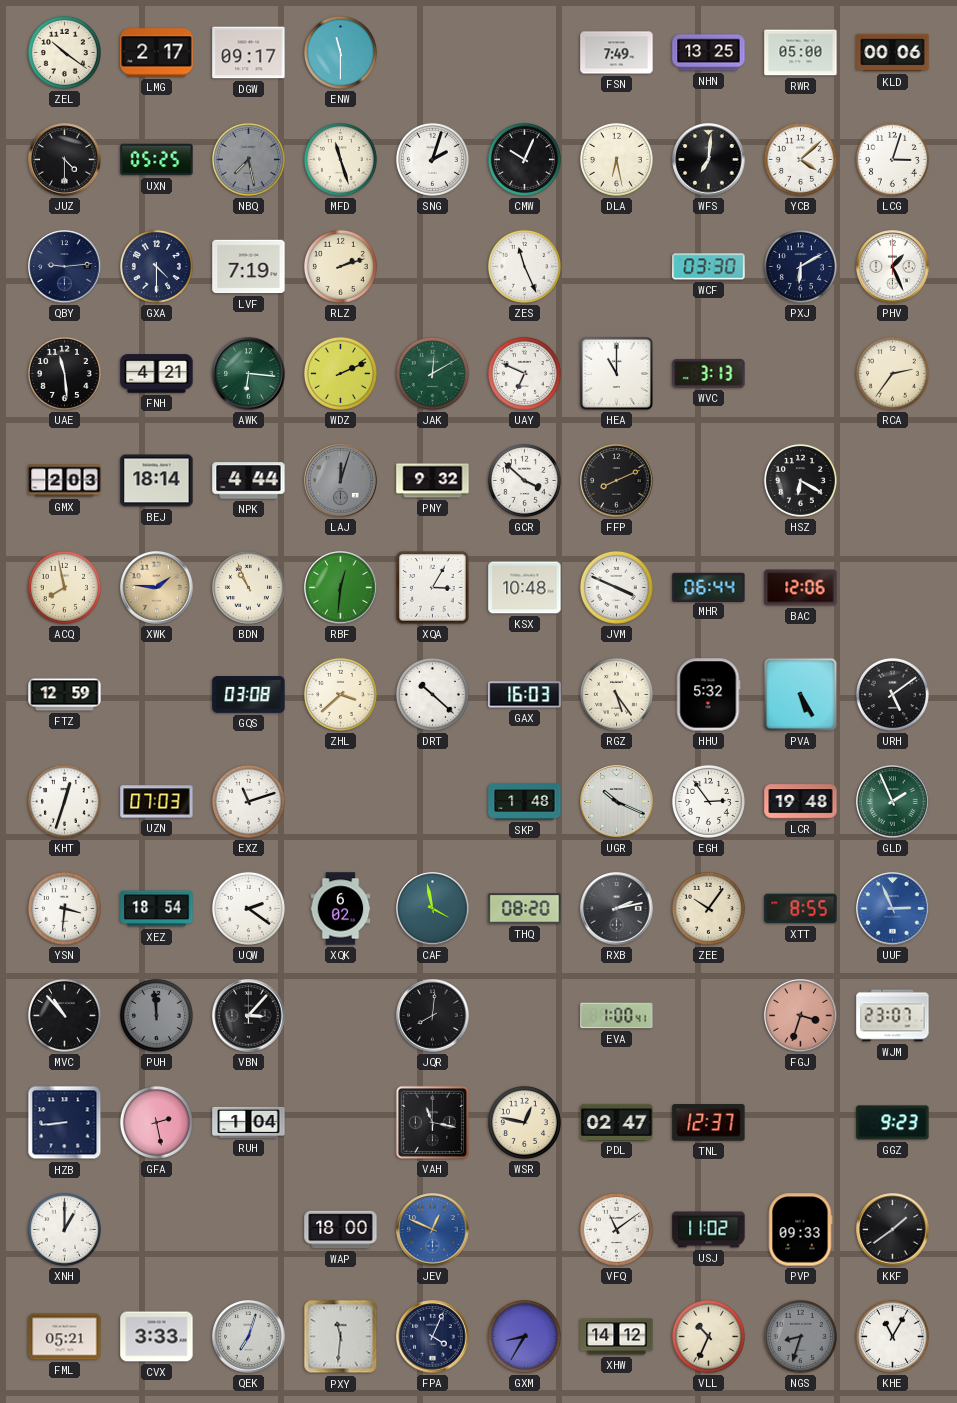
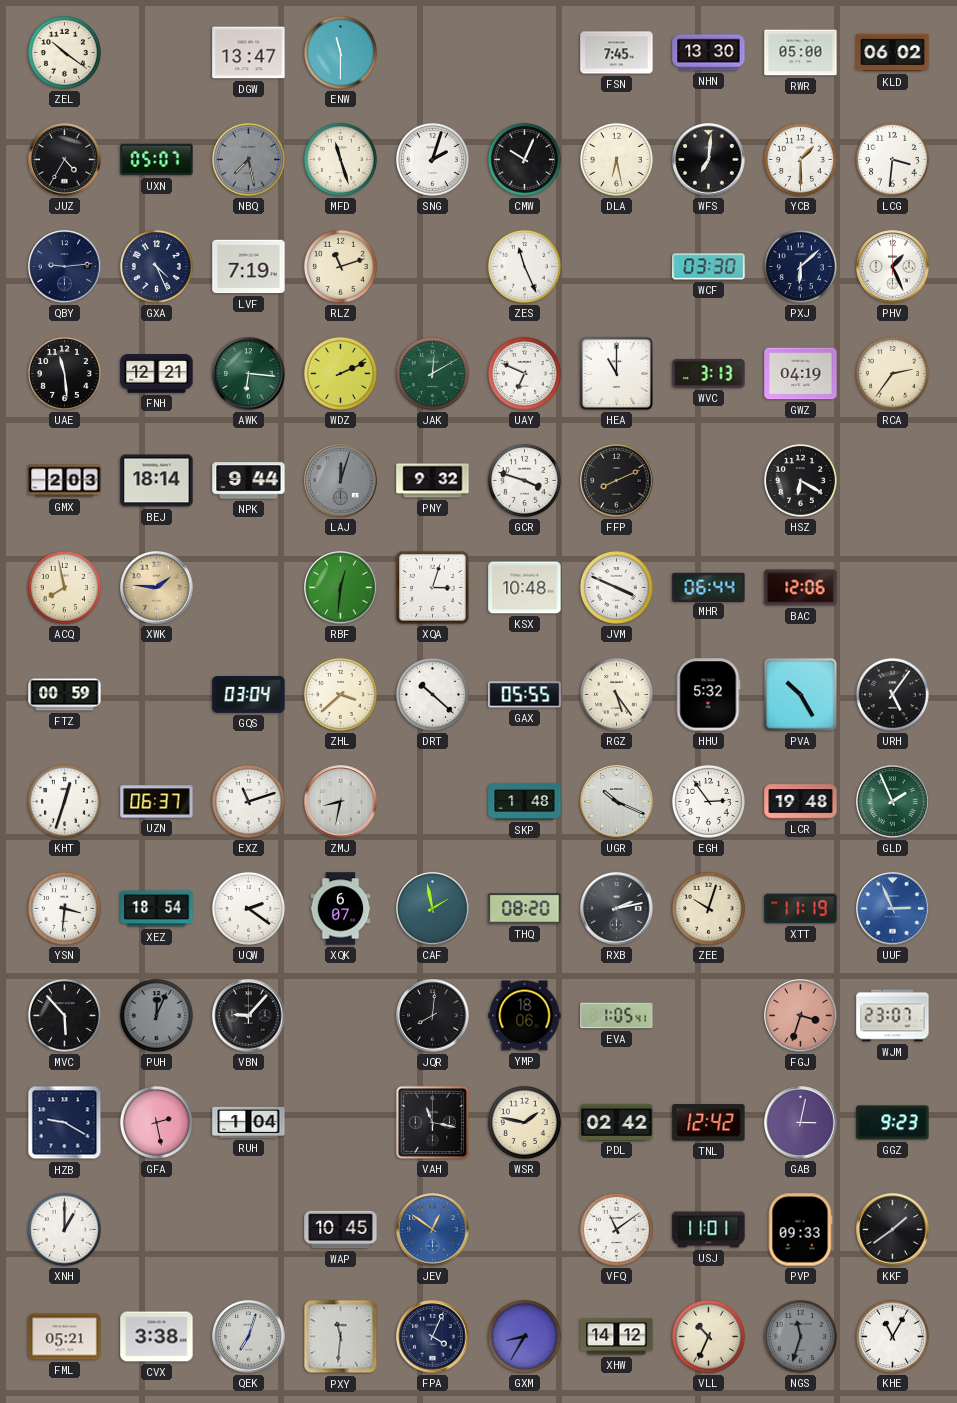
LMG: 2:17 -> none
DGW: 09:17 -> 13:47
FSN: 7:49 -> 7:45
NHN: 13:25 -> 13:30
KLD: 00:06 -> 06:02
JUZ: 4:30 -> 4:35
UXN: 05:25 -> 05:07
YCB: 4:08 -> 1:30
LCG: 3:03 -> 3:31
GXA: 4:30 -> 4:26
RLZ: 2:12 -> 11:12
PXJ: 6:10 -> 6:08
FNH: 4:21 -> 12:21
GWZ: none -> 04:19
NPK: 4:44 -> 9:44
GCR: 3:52 -> 3:48
BDN: 10:56 -> none
XQA: 3:05 -> 3:03
FTZ: 12:59 -> 00:59
GQS: 03:08 -> 03:04
GAX: 16:03 -> 05:55
PVA: 5:25 -> 10:25
URH: 5:09 -> 5:06
UZN: 07:03 -> 06:37
ZMJ: none -> 8:32
XQK: 6:02 -> 6:07
CAF: 3:58 -> 1:58
ZEE: 10:06 -> 10:03
XTT: 8:55 -> 11:19
MVC: 10:53 -> 5:53
PUH: 11:59 -> 12:04
VBN: 3:07 -> 9:07
YMP: none -> 18:06
EVA: 1:00 -> 1:05
HZB: 8:44 -> 9:20
WSR: 12:47 -> 1:47
PDL: 02:47 -> 02:42
TNL: 12:37 -> 12:42
GAB: none -> 3:02
WAP: 18:00 -> 10:45
JEV: 12:49 -> 12:51
USJ: 11:02 -> 11:01
CVX: 3:33 -> 3:38
NGS: 8:33 -> 11:33
